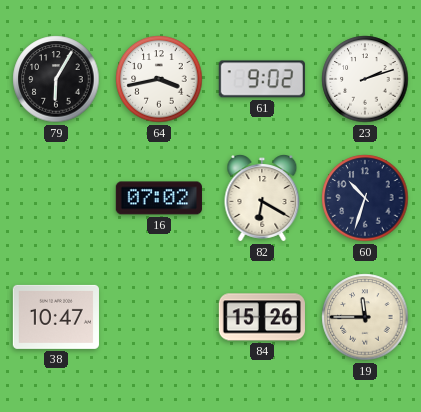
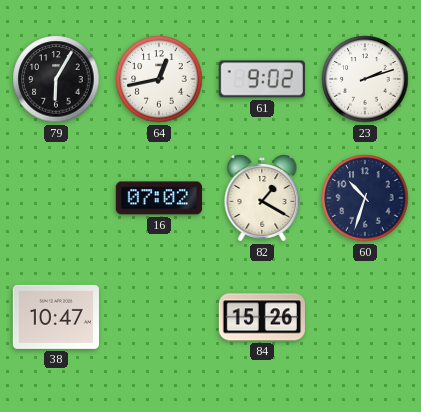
64: 3:43 -> 12:43
82: 6:20 -> 1:20
19: 11:45 -> none
